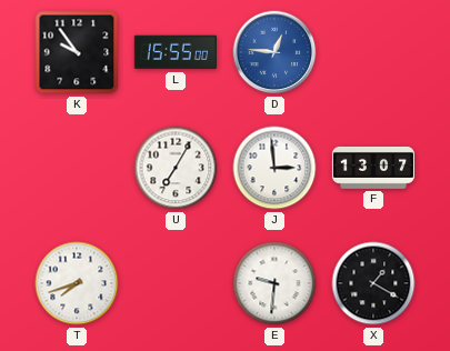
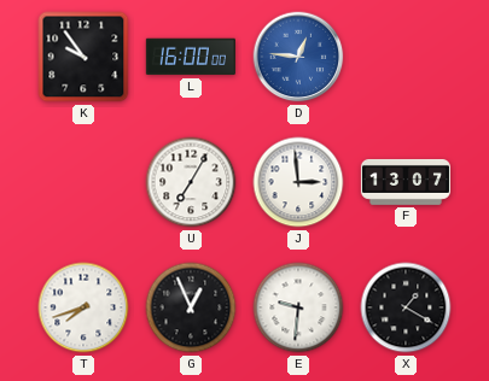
L: 15:55 -> 16:00
G: none -> 12:56
